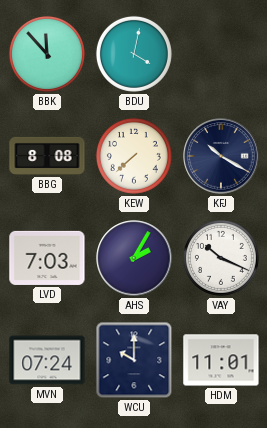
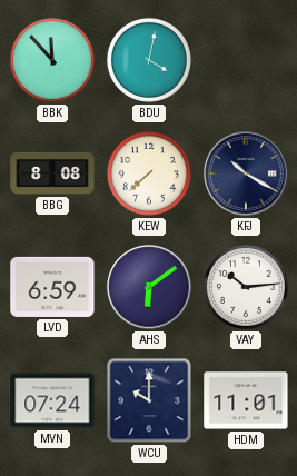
LVD: 7:03 -> 6:59
AHS: 2:05 -> 6:09
VAY: 10:19 -> 10:14
